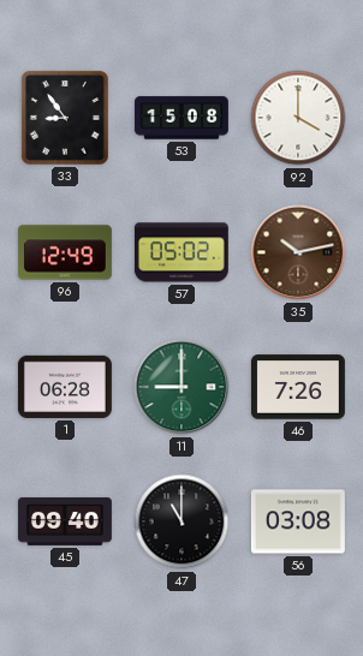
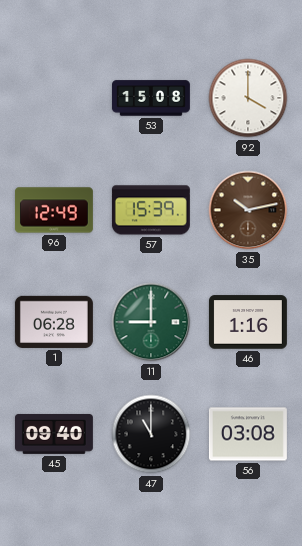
33: 8:54 -> none
57: 05:02 -> 15:39
46: 7:26 -> 1:16
